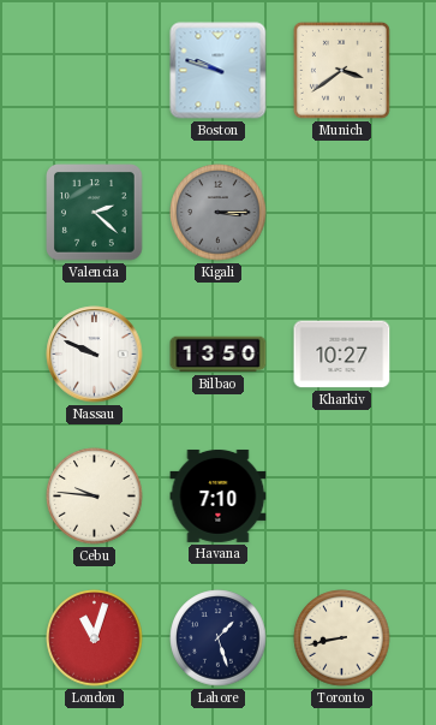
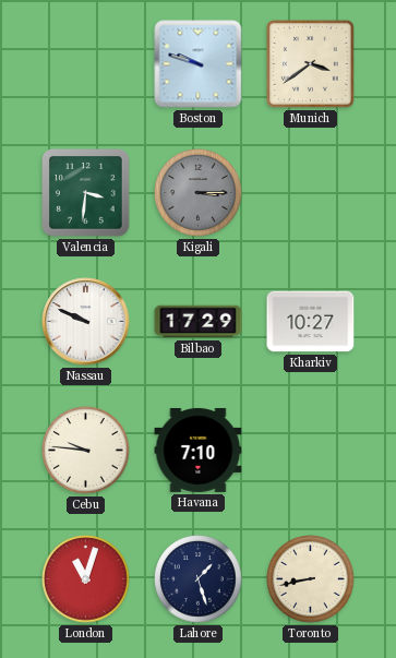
Valencia: 2:22 -> 3:31
Bilbao: 13:50 -> 17:29
